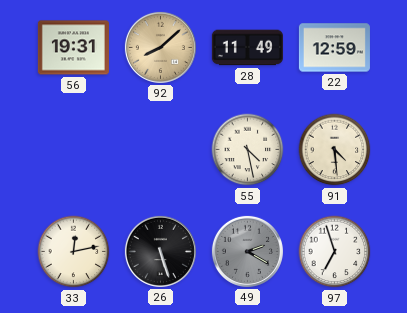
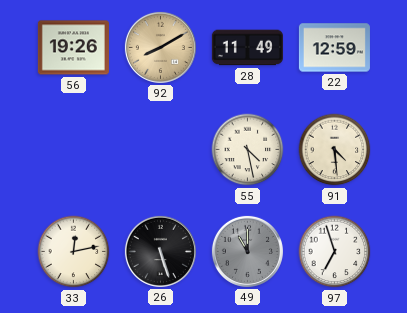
56: 19:31 -> 19:26
92: 8:08 -> 8:10
49: 2:20 -> 11:00
